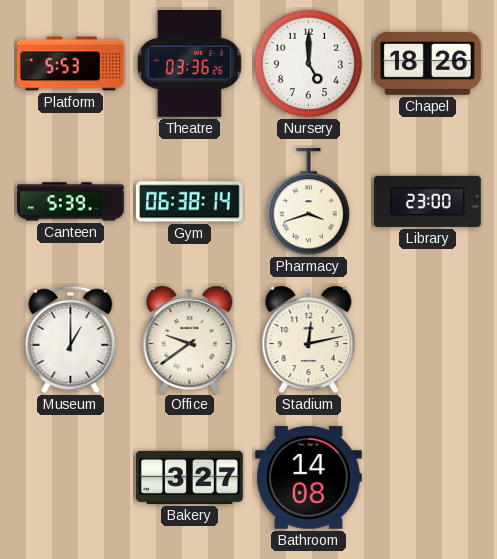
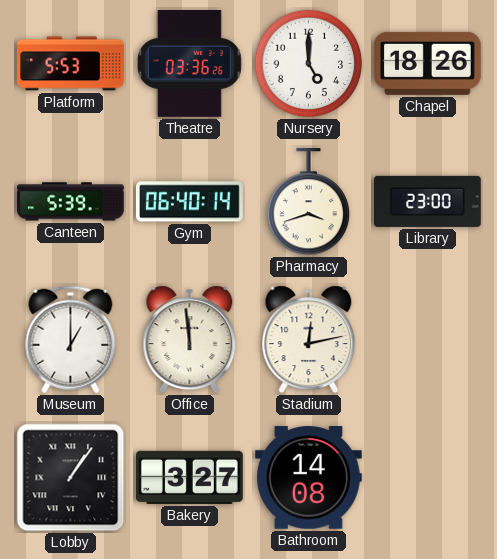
Gym: 06:38 -> 06:40
Office: 9:39 -> 11:59
Lobby: none -> 1:06
